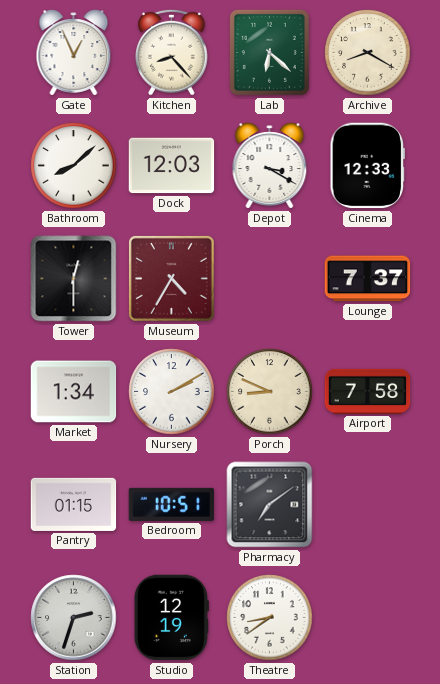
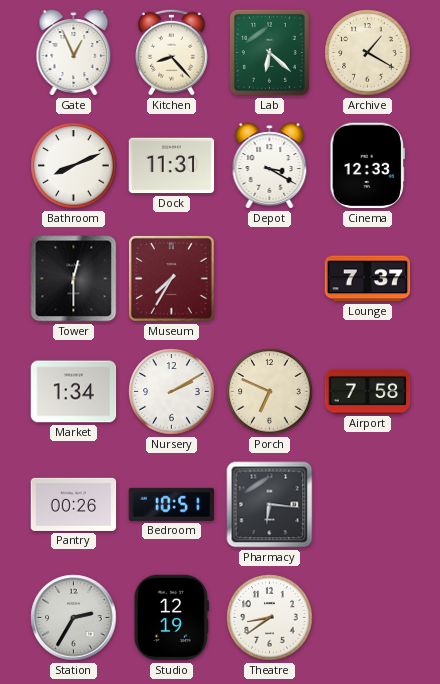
Archive: 8:20 -> 1:20
Bathroom: 8:08 -> 8:11
Dock: 12:03 -> 11:31
Museum: 4:35 -> 7:35
Porch: 8:49 -> 6:49
Pantry: 01:15 -> 00:26
Pharmacy: 7:09 -> 6:16
Station: 2:33 -> 2:35
